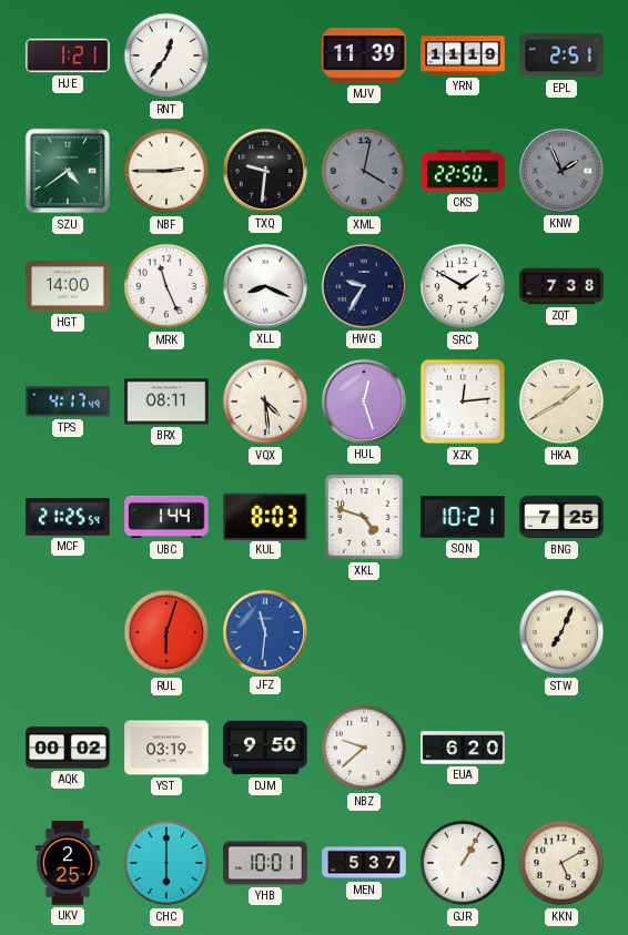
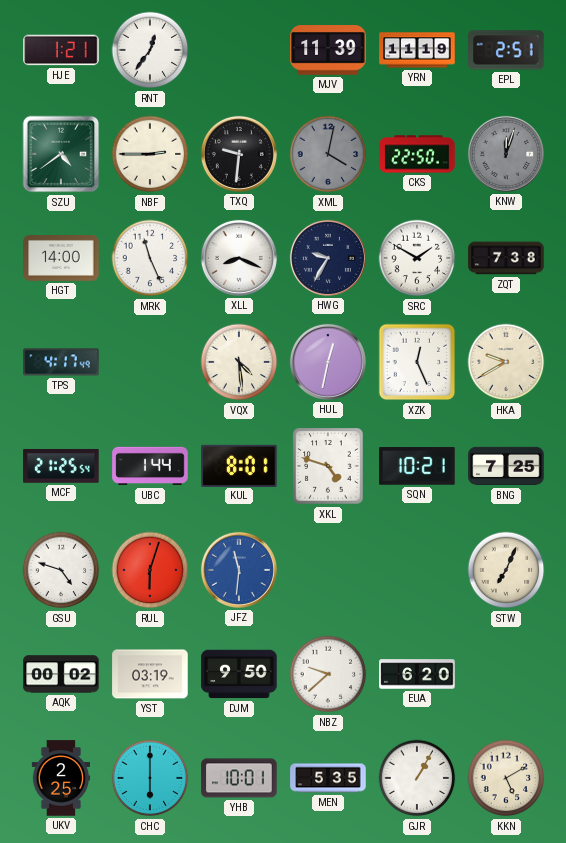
KNW: 1:56 -> 12:03
BRX: 08:11 -> none
HUL: 12:27 -> 12:32
XZK: 12:14 -> 12:26
HKA: 1:40 -> 9:40
KUL: 8:03 -> 8:01
GSU: none -> 4:48
MEN: 5:37 -> 5:35
